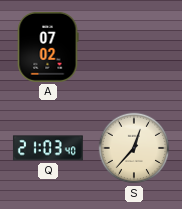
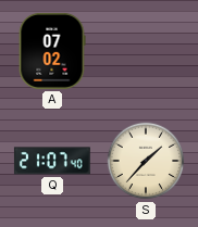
Q: 21:03 -> 21:07
S: 12:37 -> 1:37
